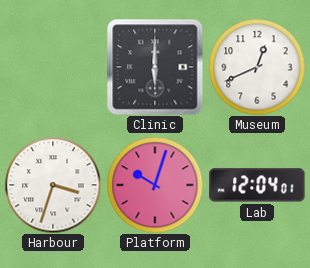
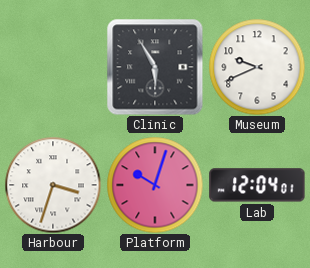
Clinic: 6:00 -> 5:55
Museum: 12:41 -> 9:41
